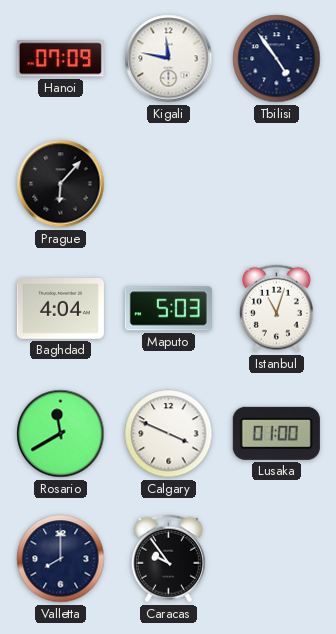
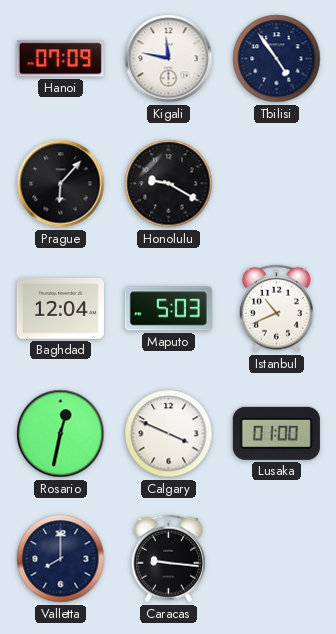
Honolulu: none -> 9:20
Baghdad: 4:04 -> 12:04
Istanbul: 11:03 -> 10:41
Rosario: 11:40 -> 12:32
Caracas: 9:54 -> 9:16
